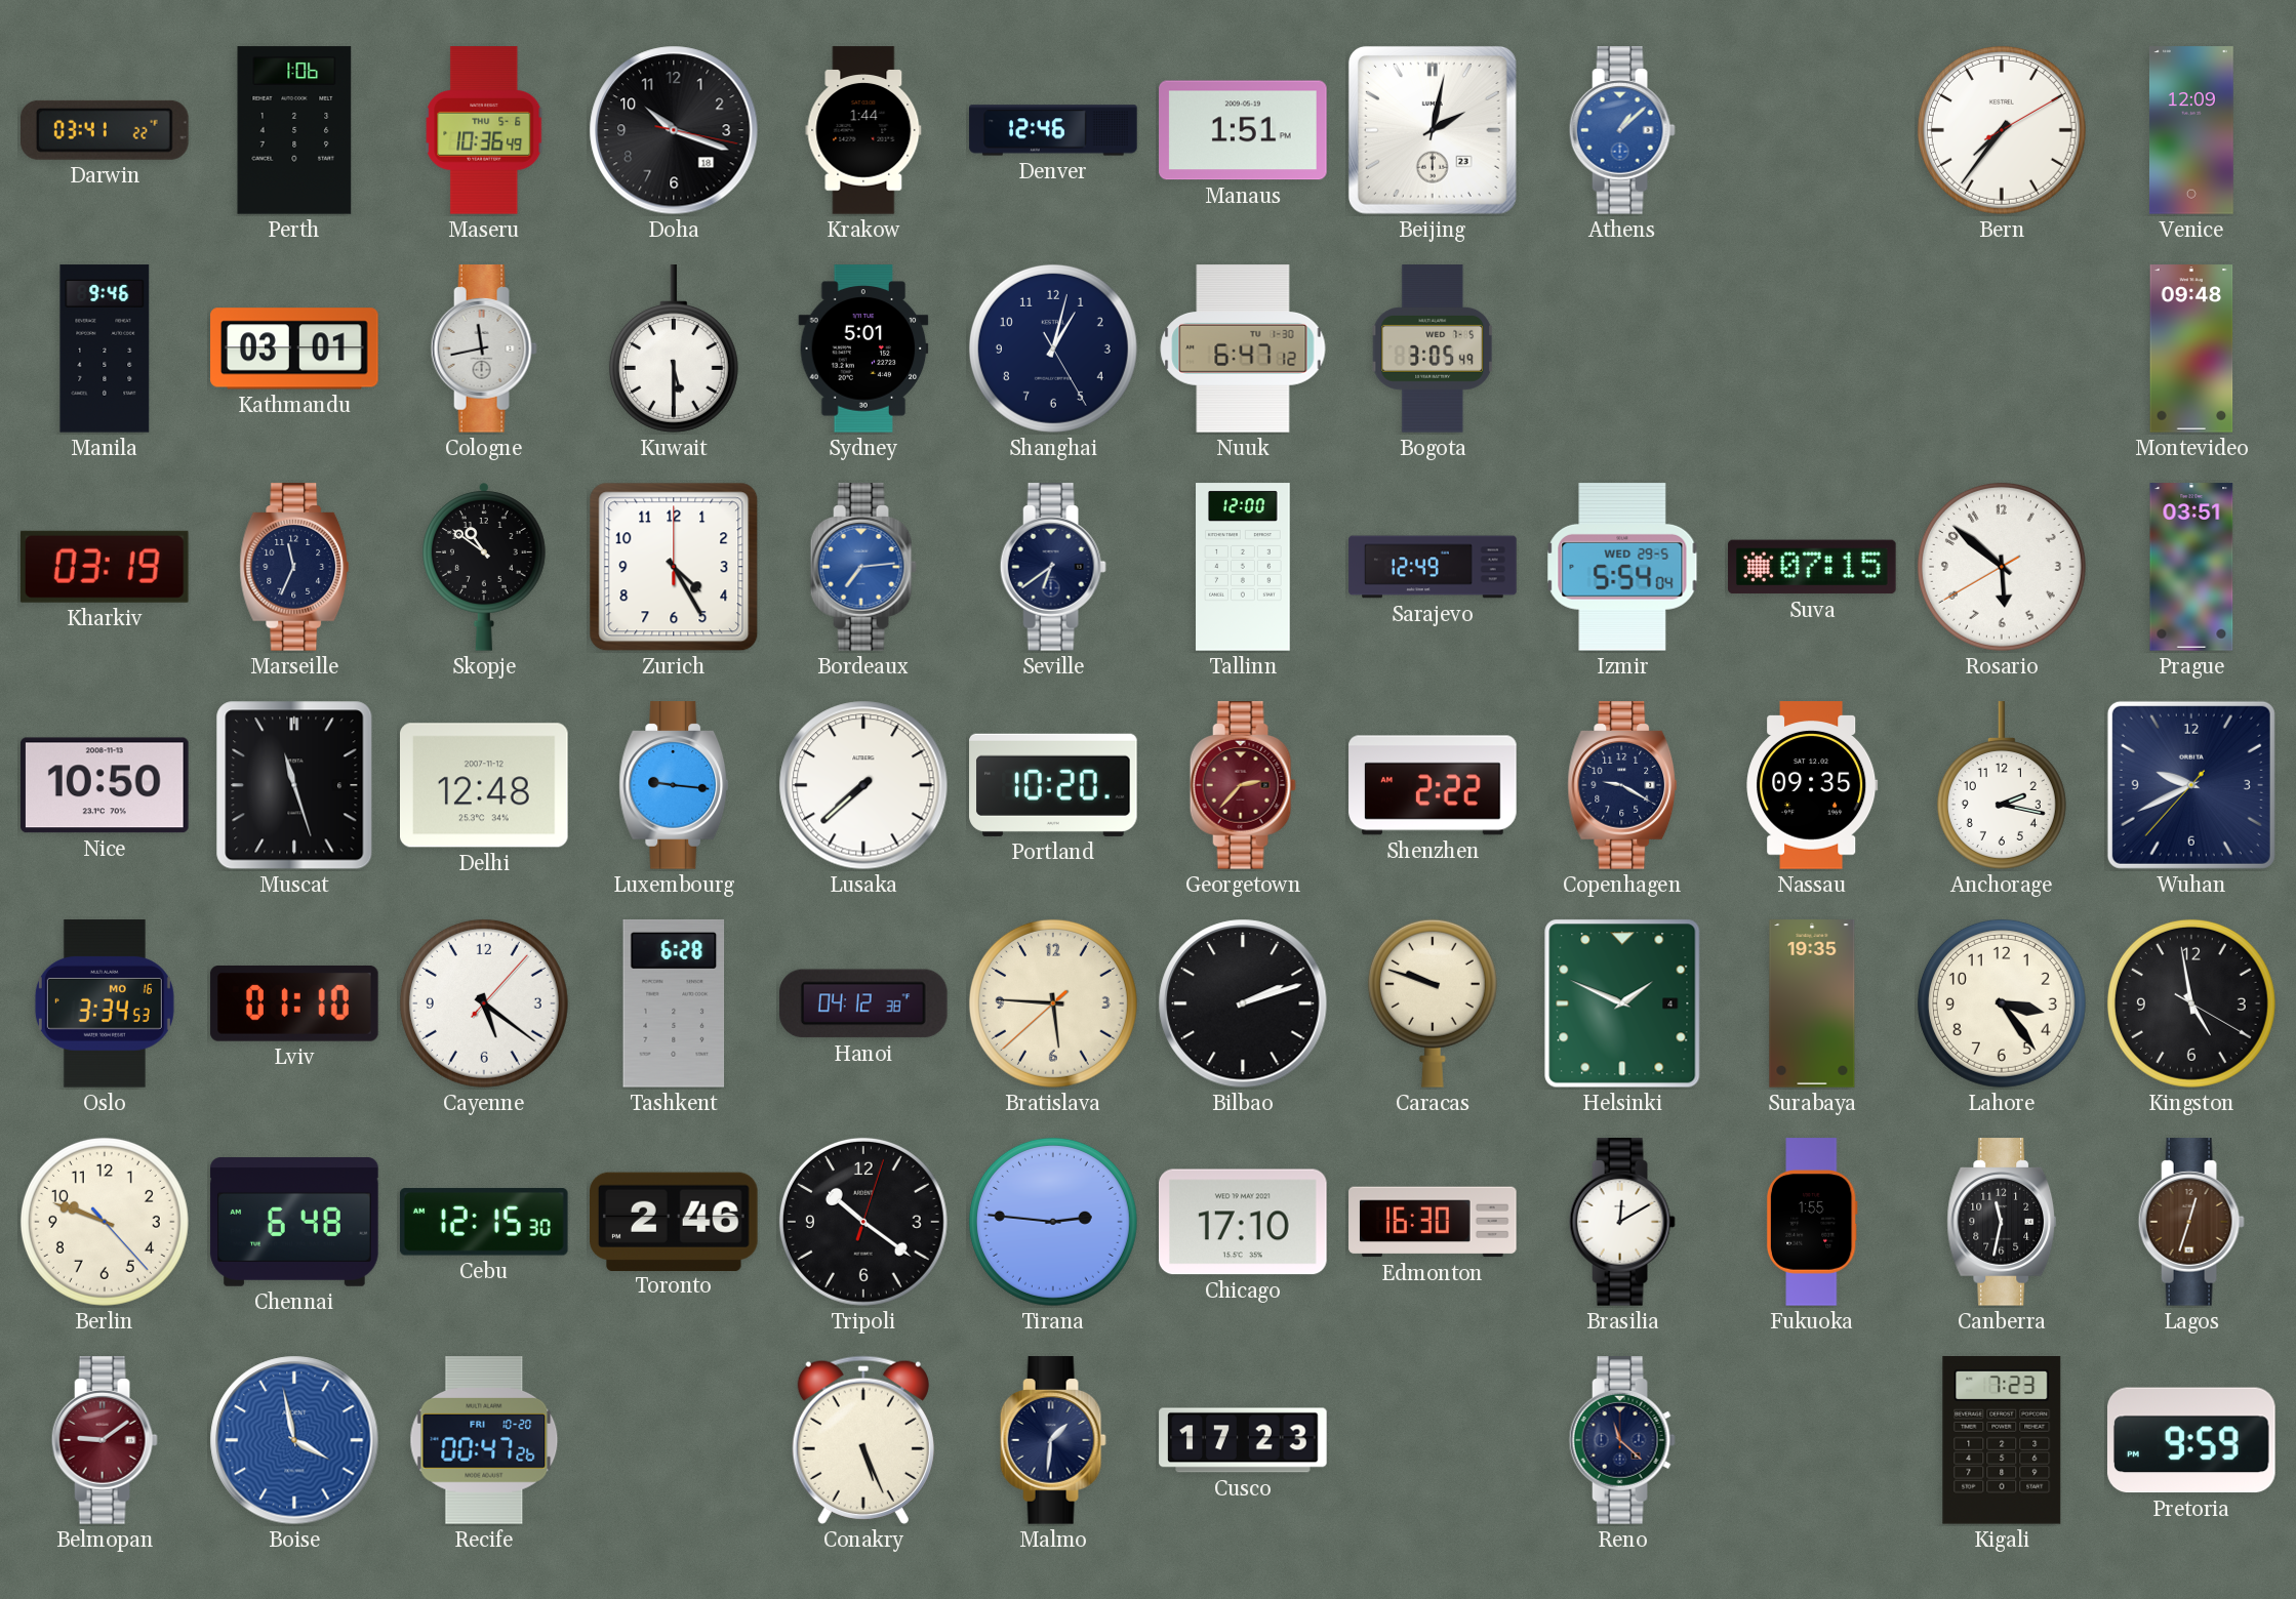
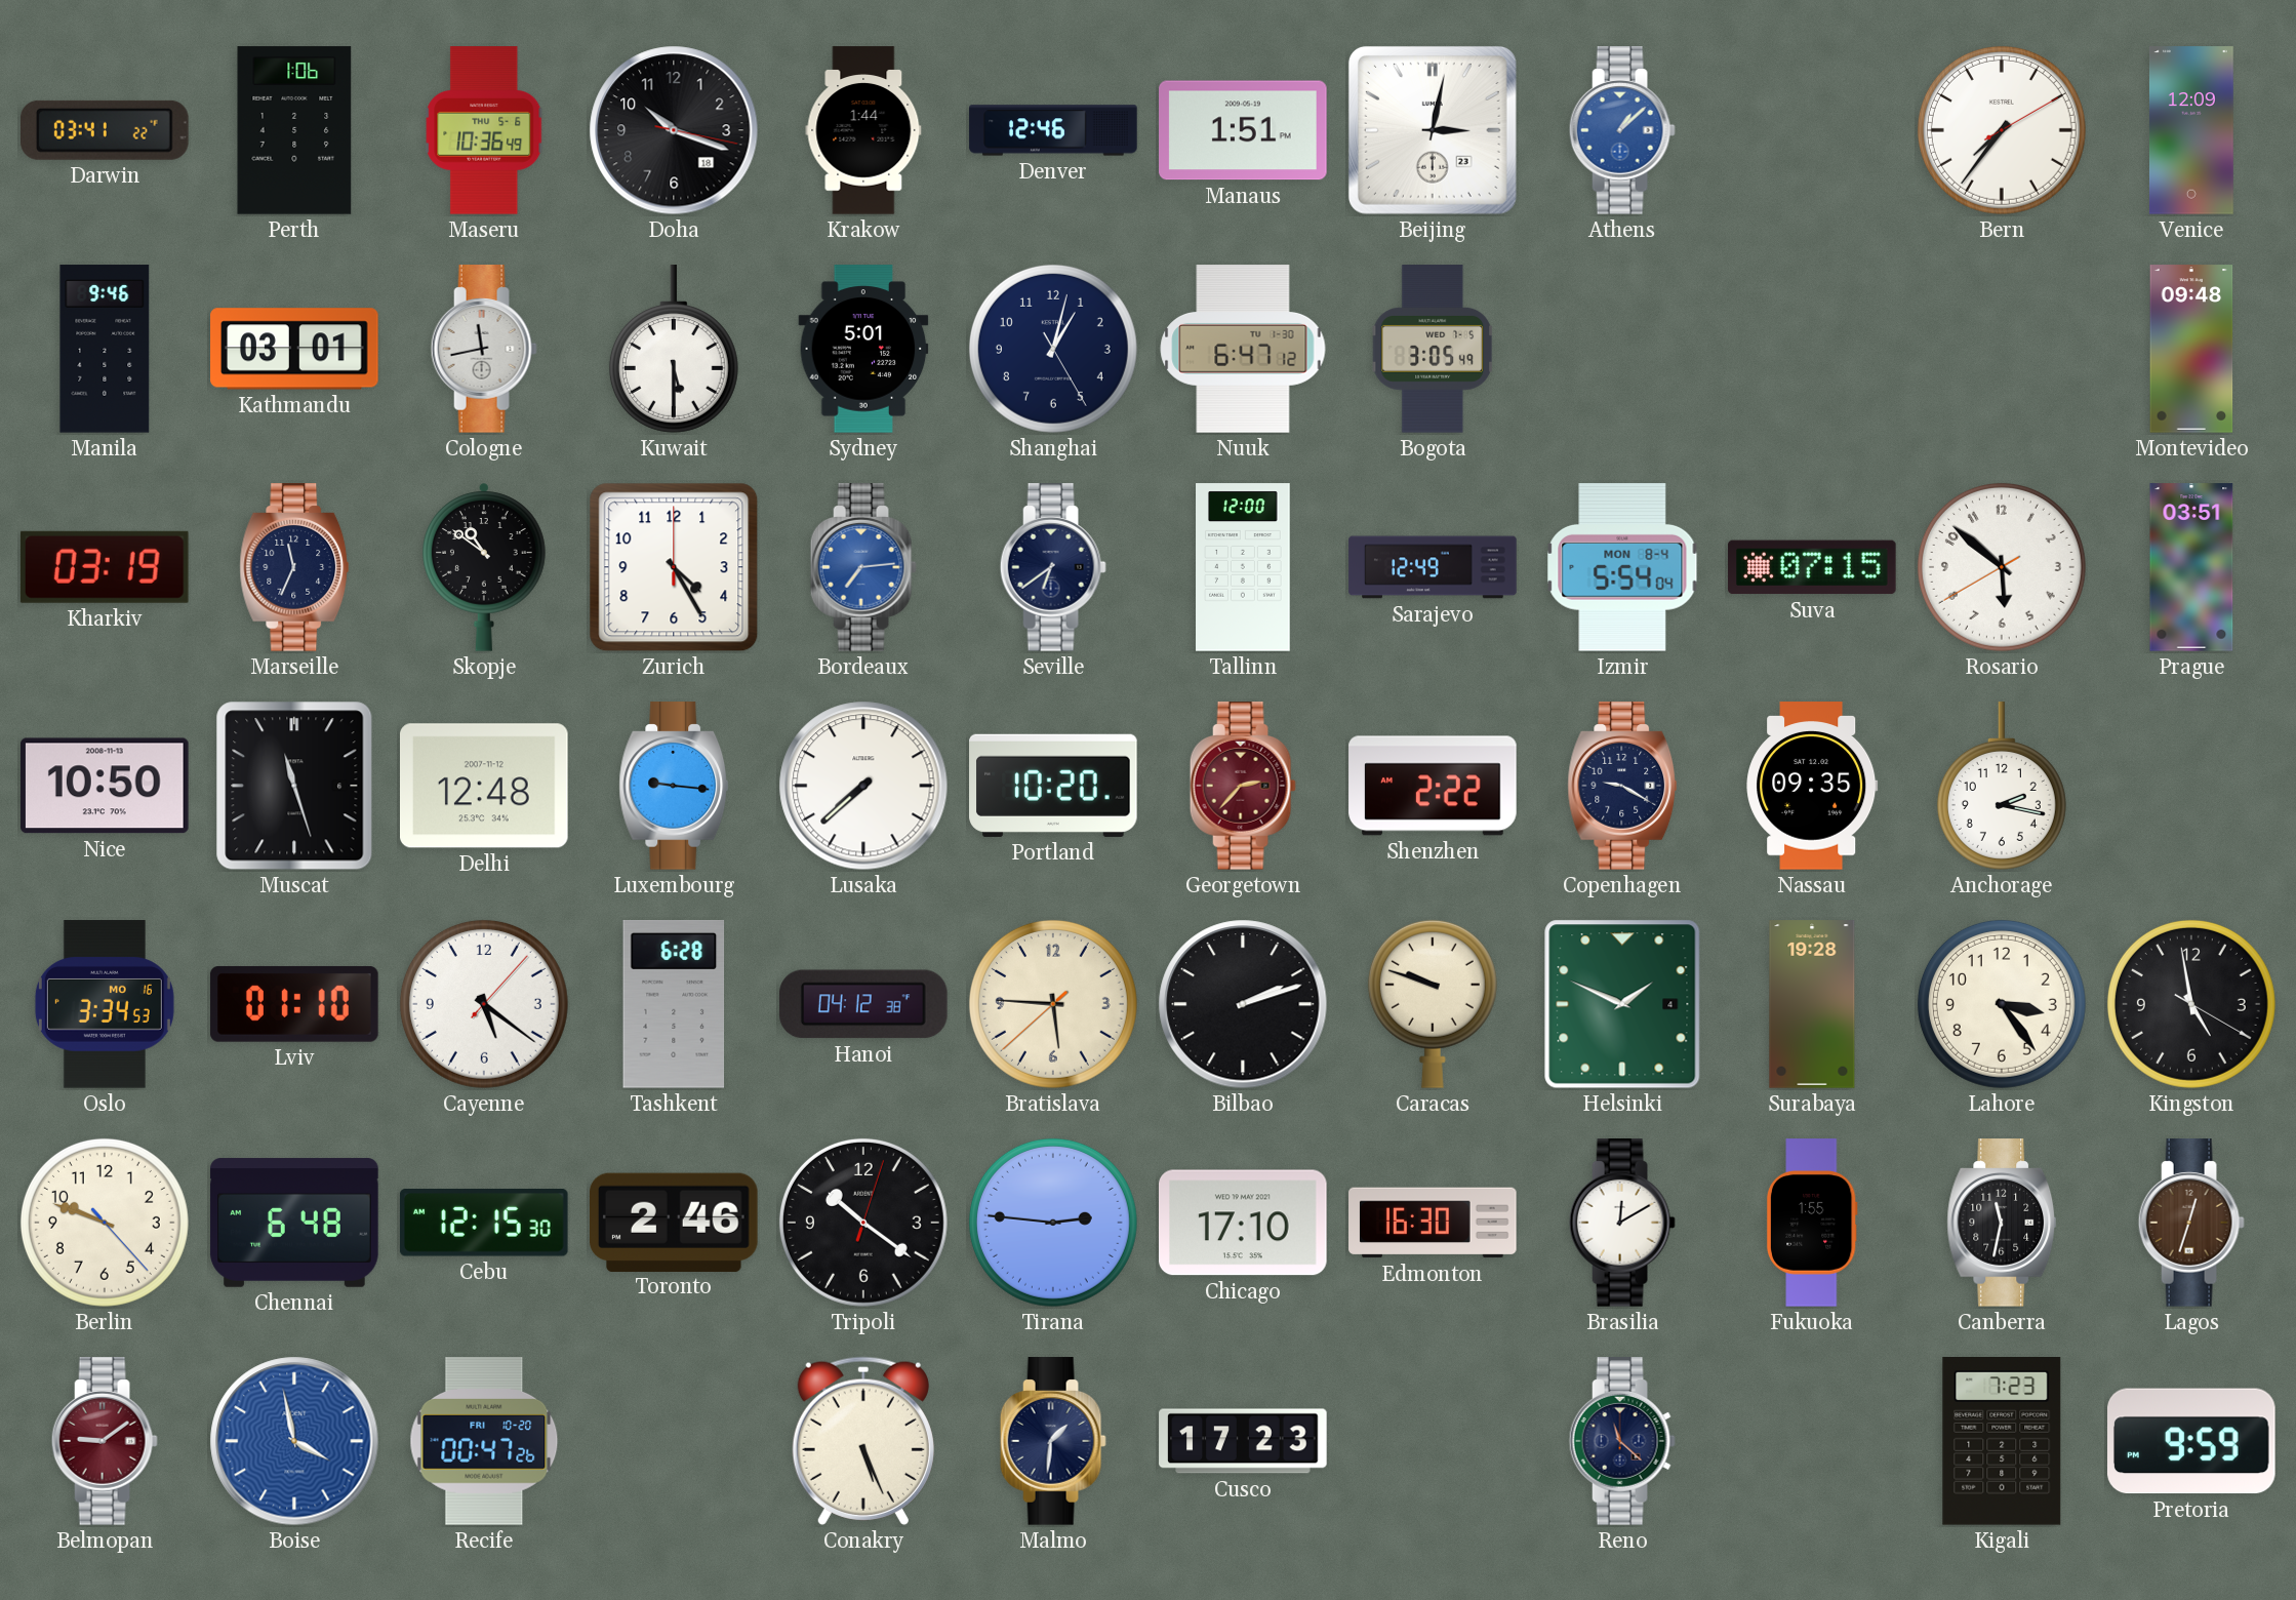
Beijing: 2:02 -> 3:02
Izmir date: WED 29-5 -> MON 8-4
Wuhan: 9:40 -> none
Surabaya: 19:35 -> 19:28
